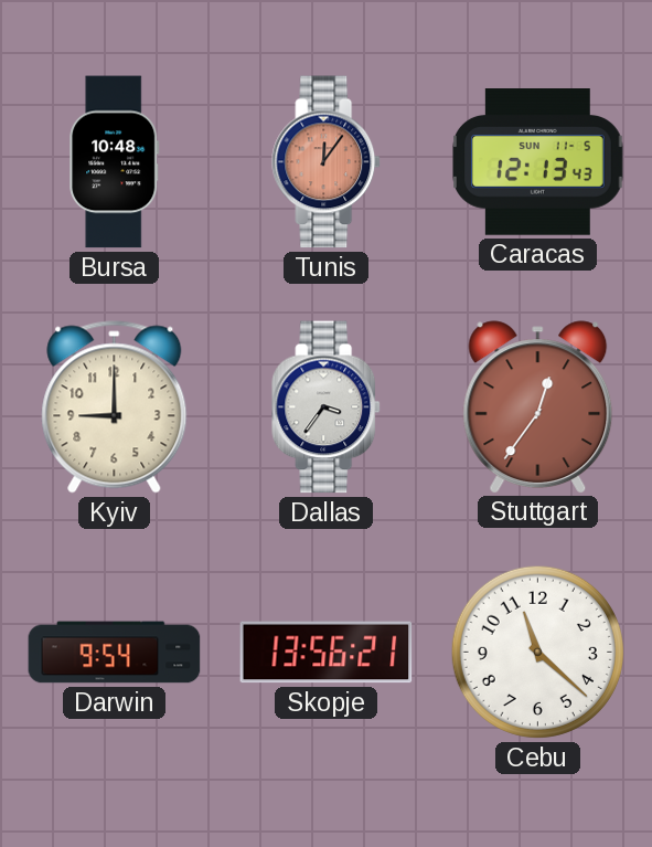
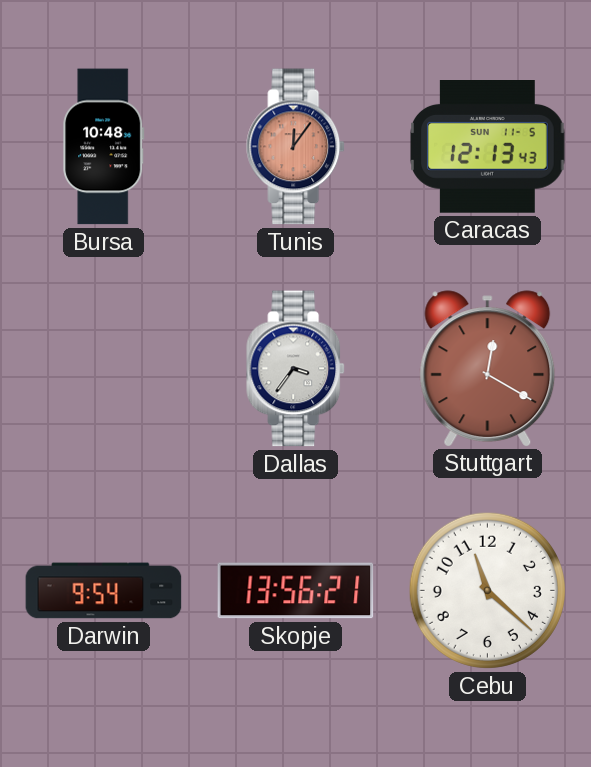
Kyiv: 9:00 -> none
Stuttgart: 12:36 -> 12:20
